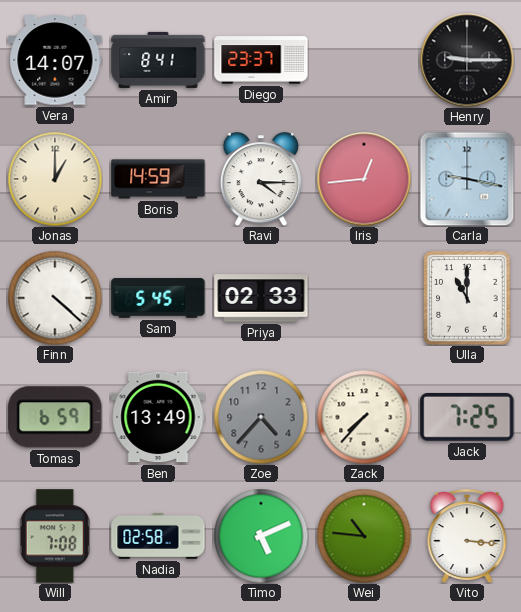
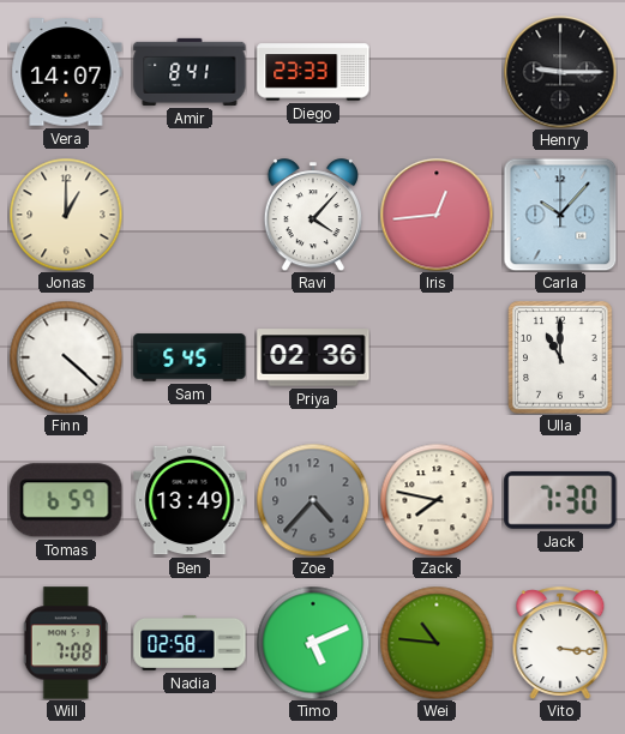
Diego: 23:37 -> 23:33
Boris: 14:59 -> none
Ravi: 4:15 -> 4:07
Carla: 9:17 -> 10:07
Priya: 02:33 -> 02:36
Zack: 7:37 -> 7:47
Jack: 7:25 -> 7:30
